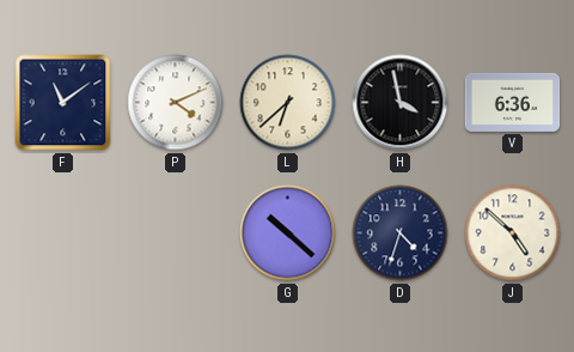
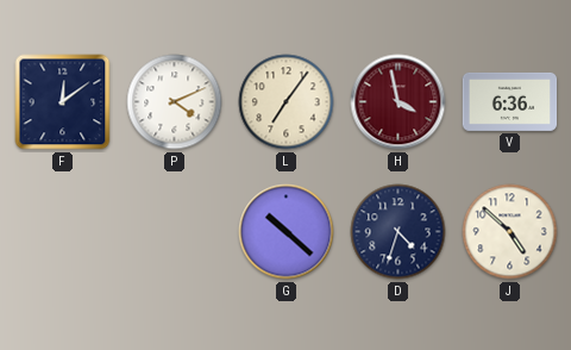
F: 11:09 -> 12:09
L: 6:38 -> 7:06
H dial: black -> burgundy
